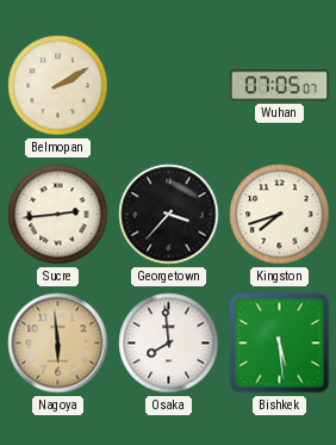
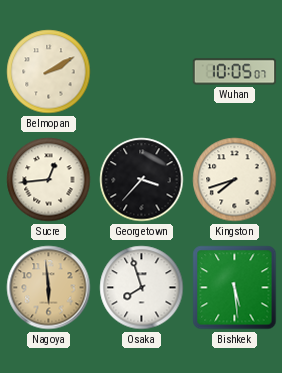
Wuhan: 07:05 -> 10:05
Sucre: 2:44 -> 12:44
Osaka: 7:59 -> 7:57
